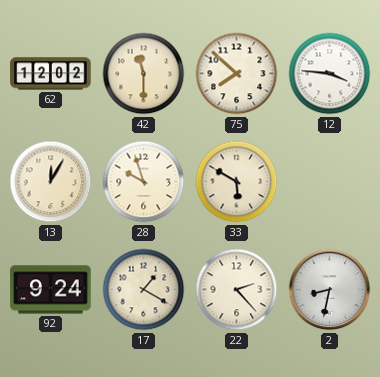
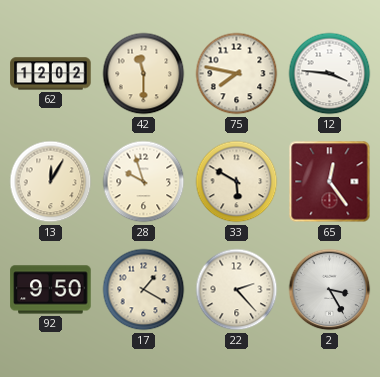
75: 7:52 -> 7:47
65: none -> 12:24
92: 9:24 -> 9:50
2: 8:32 -> 3:25
